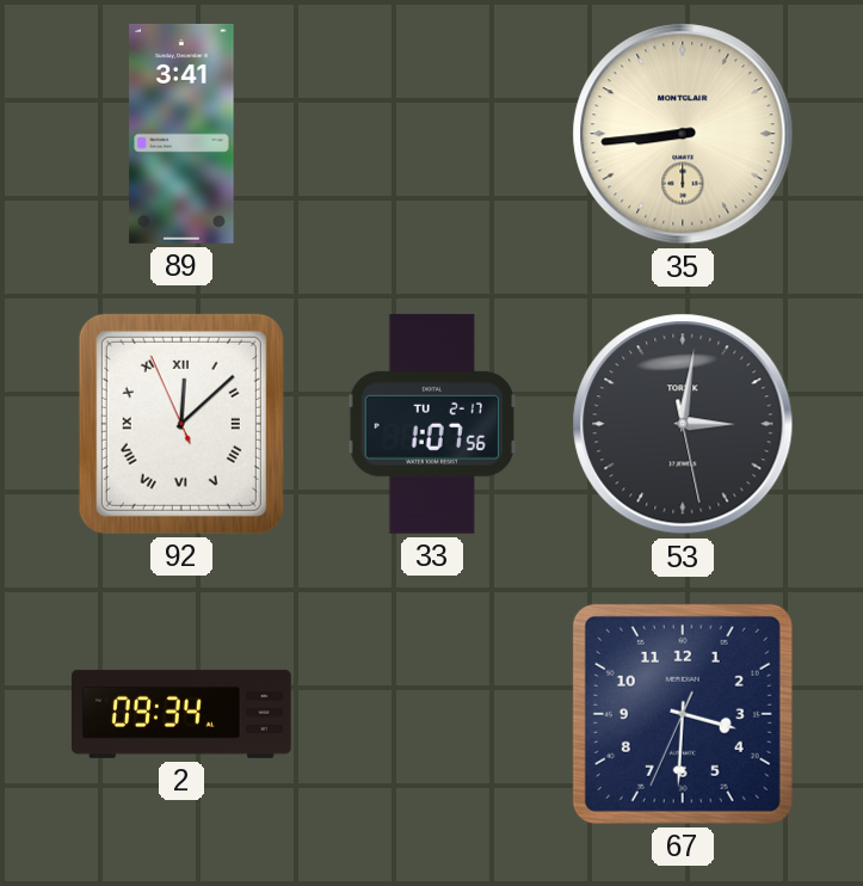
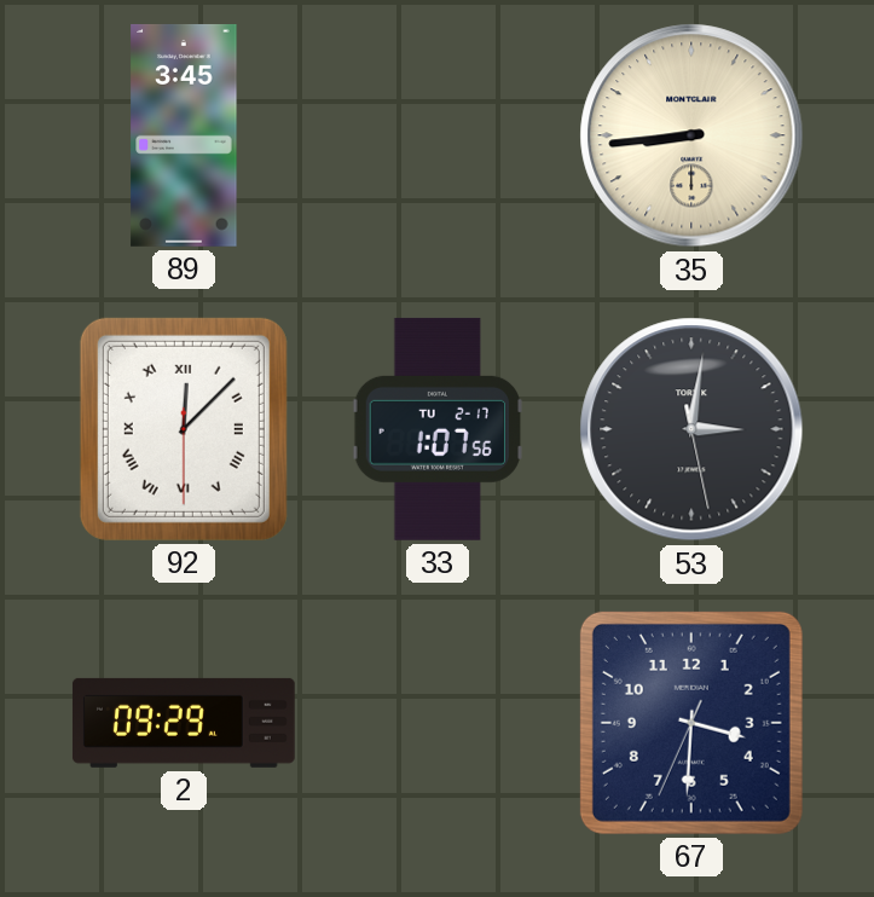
89: 3:41 -> 3:45
92: 12:07:56 -> 12:07:30
2: 09:34 -> 09:29
